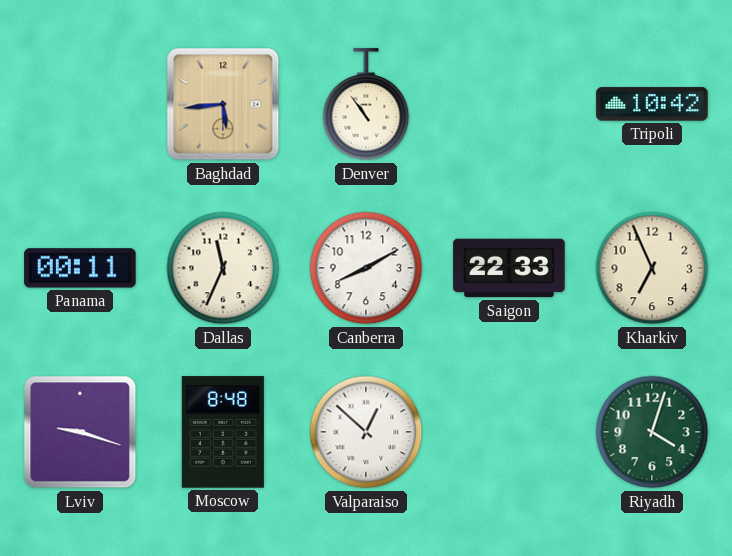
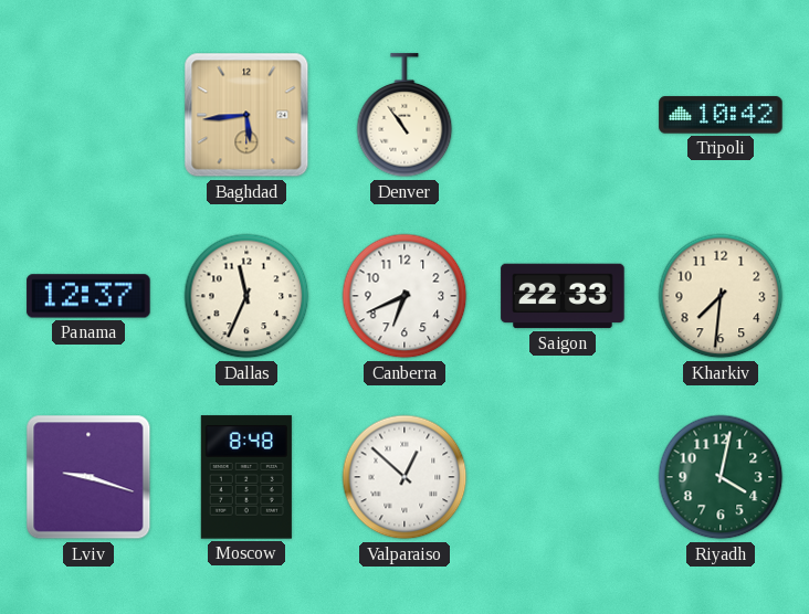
Panama: 00:11 -> 12:37
Canberra: 8:10 -> 6:41
Kharkiv: 6:56 -> 7:31
Riyadh: 4:03 -> 4:02
